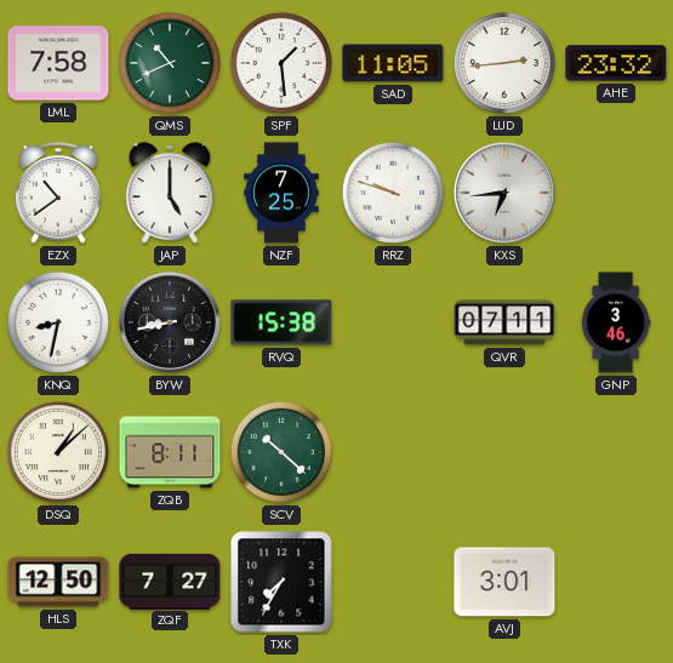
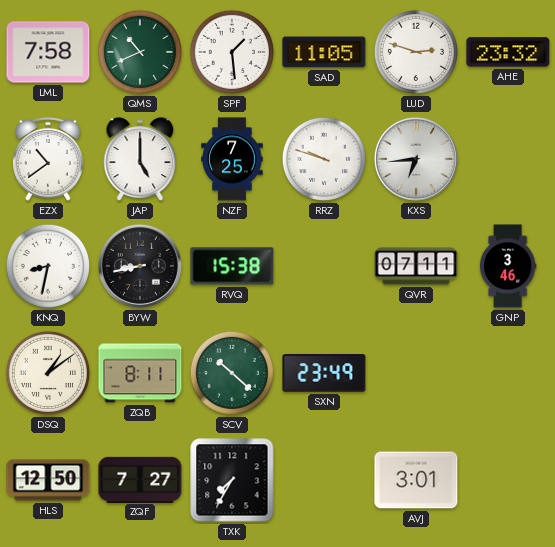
LUD: 2:44 -> 2:48
DSQ: 1:08 -> 1:09
SXN: none -> 23:49
